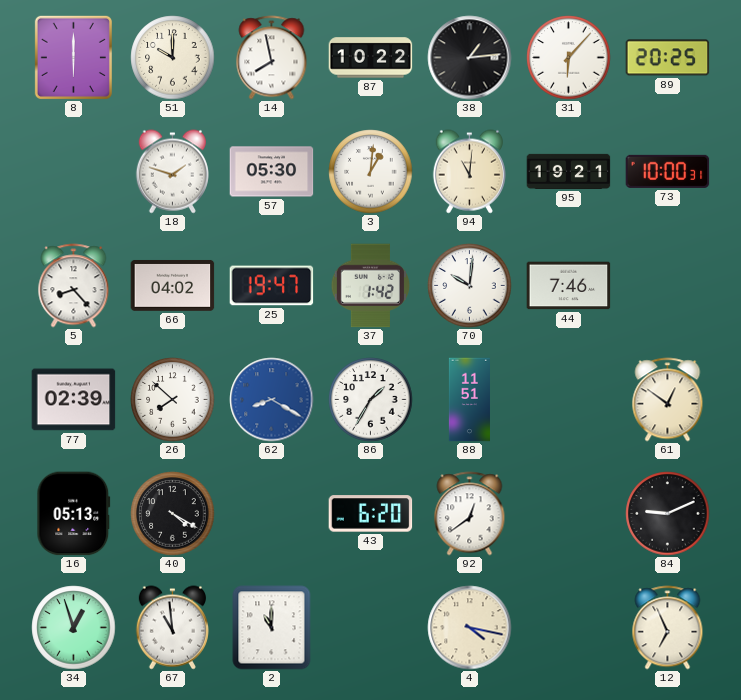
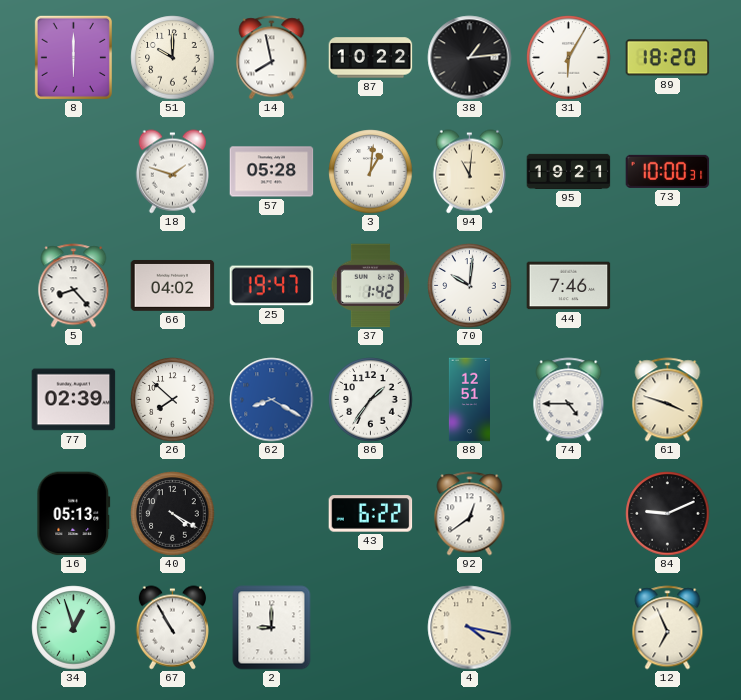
31: 6:07 -> 6:05
89: 20:25 -> 18:20
57: 05:30 -> 05:28
86: 1:35 -> 1:36
88: 11:51 -> 12:51
74: none -> 4:45
61: 12:51 -> 3:48
43: 6:20 -> 6:22
67: 10:59 -> 10:55
2: 11:00 -> 9:00
